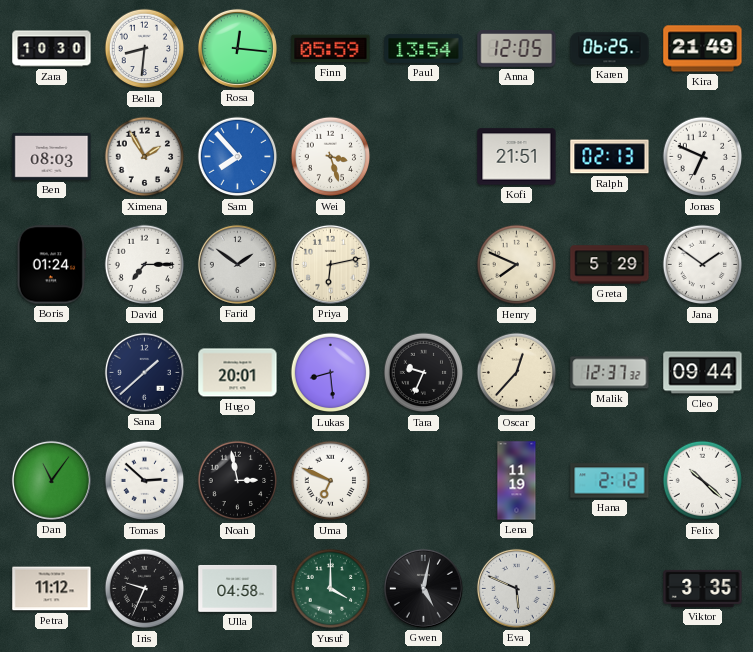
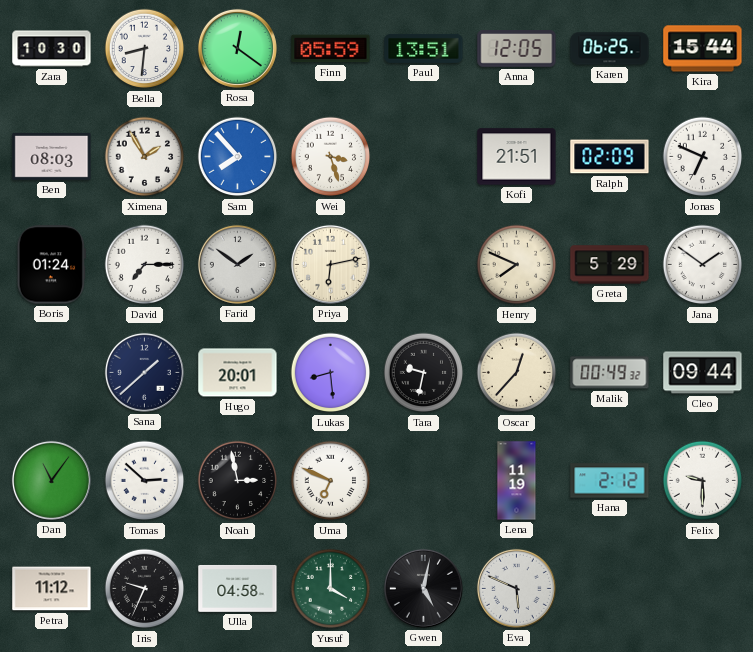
Rosa: 12:16 -> 12:21
Paul: 13:54 -> 13:51
Kira: 21:49 -> 15:44
Ralph: 02:13 -> 02:09
Tara: 9:34 -> 9:32
Malik: 12:37 -> 00:49
Felix: 10:22 -> 9:30
Viktor: 3:35 -> none
